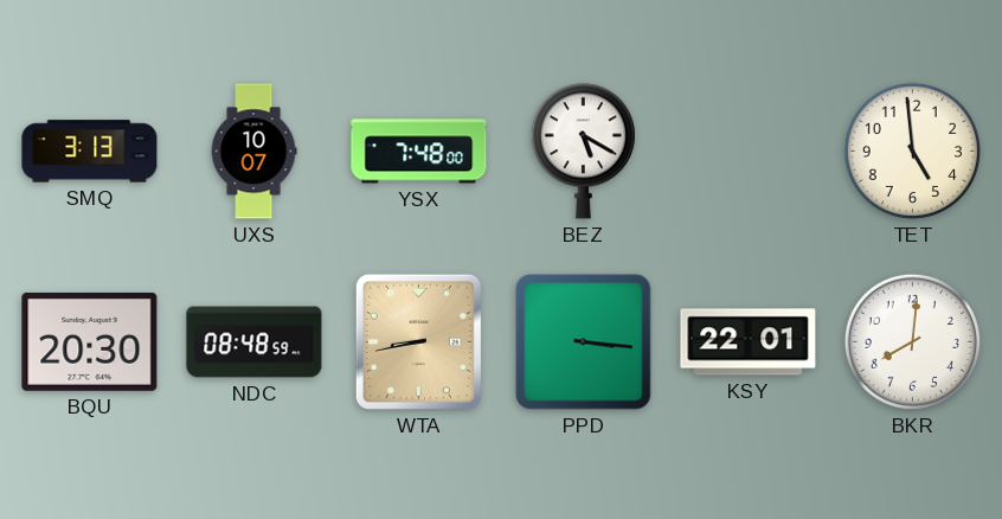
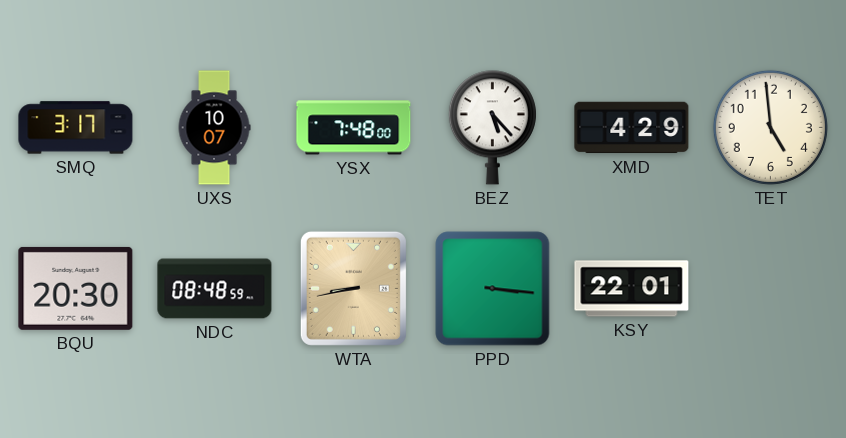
SMQ: 3:13 -> 3:17
BEZ: 5:20 -> 5:23
XMD: none -> 4:29
BKR: 8:01 -> none
